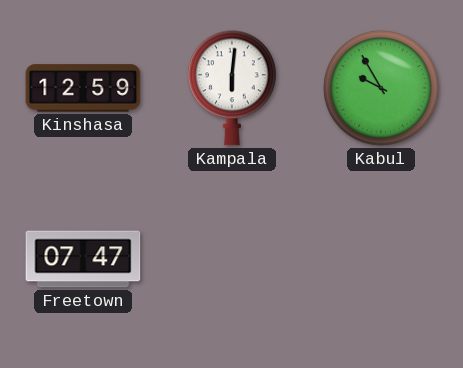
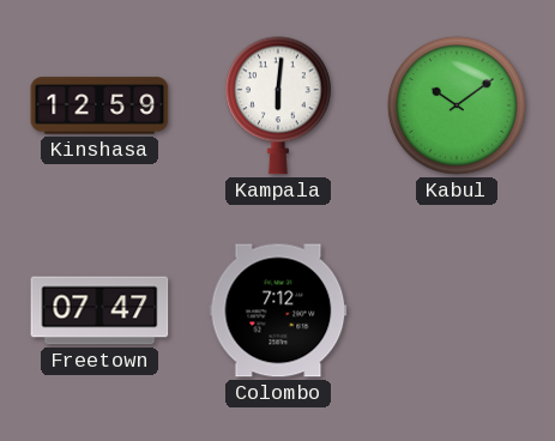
Kabul: 9:55 -> 10:09
Colombo: none -> 7:12
